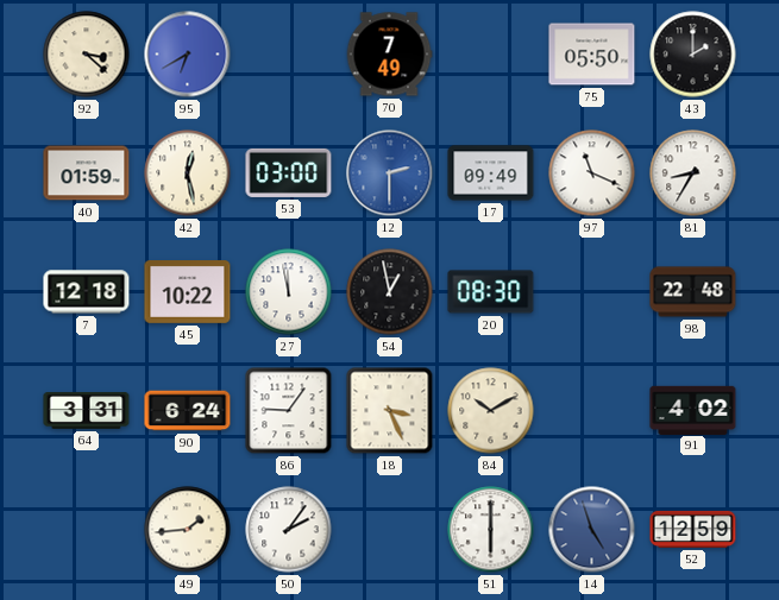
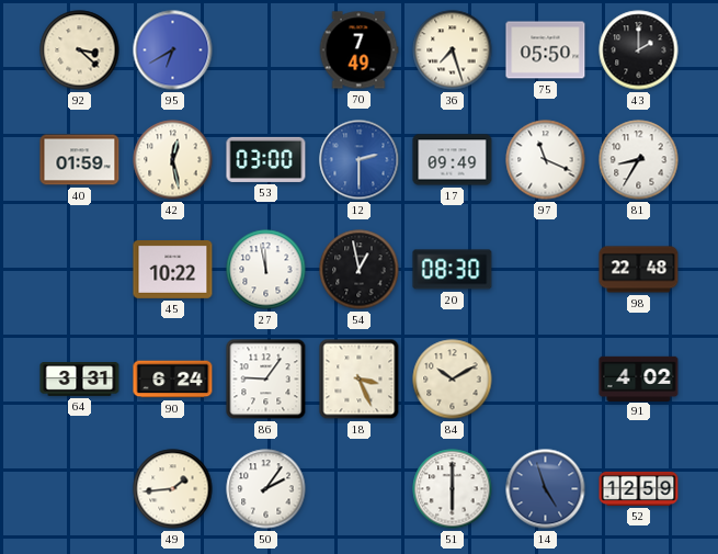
36: none -> 7:27
7: 12:18 -> none
